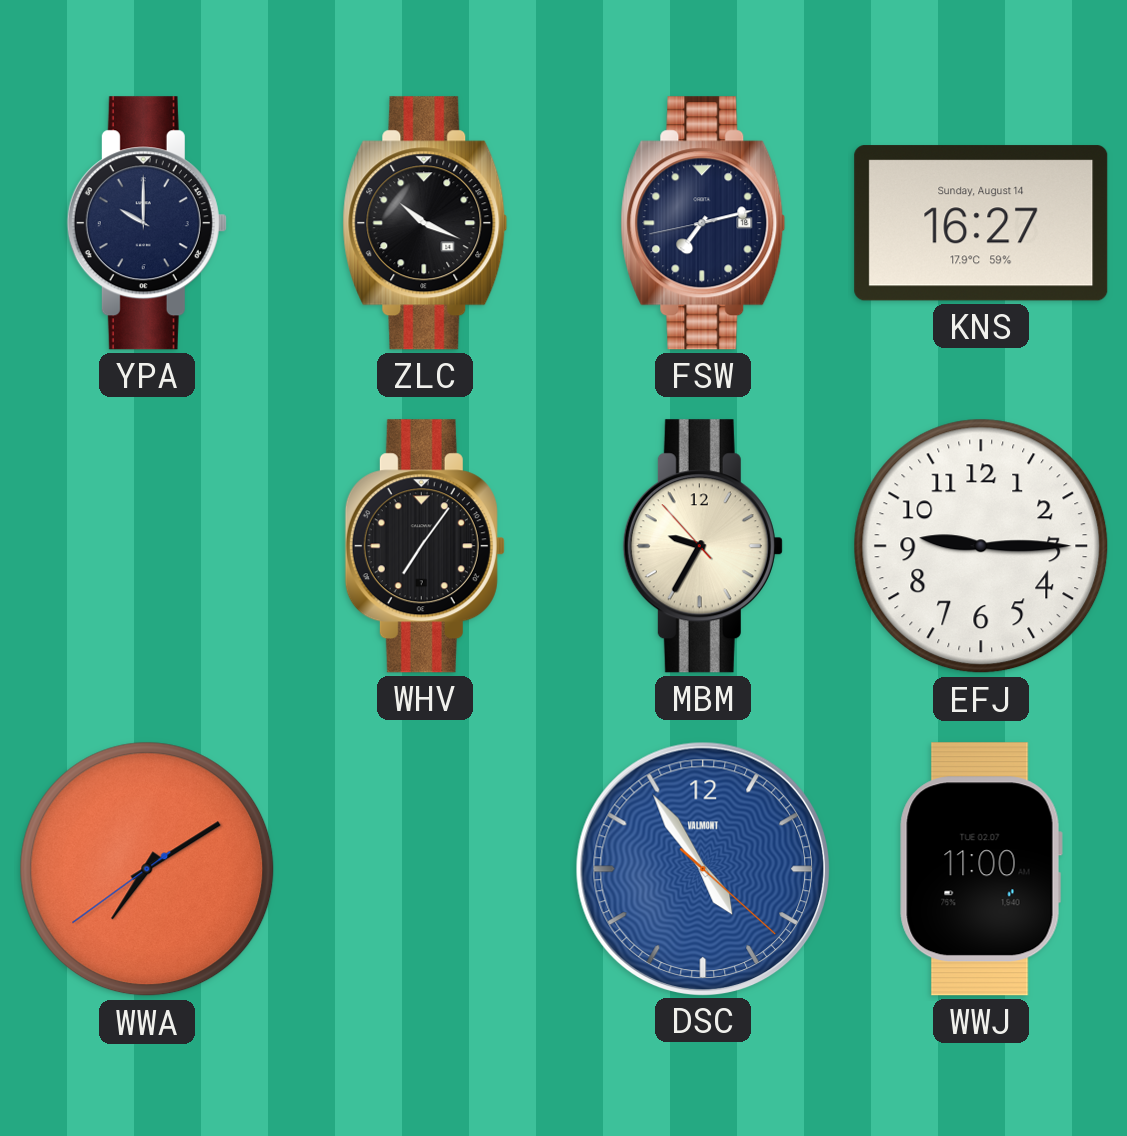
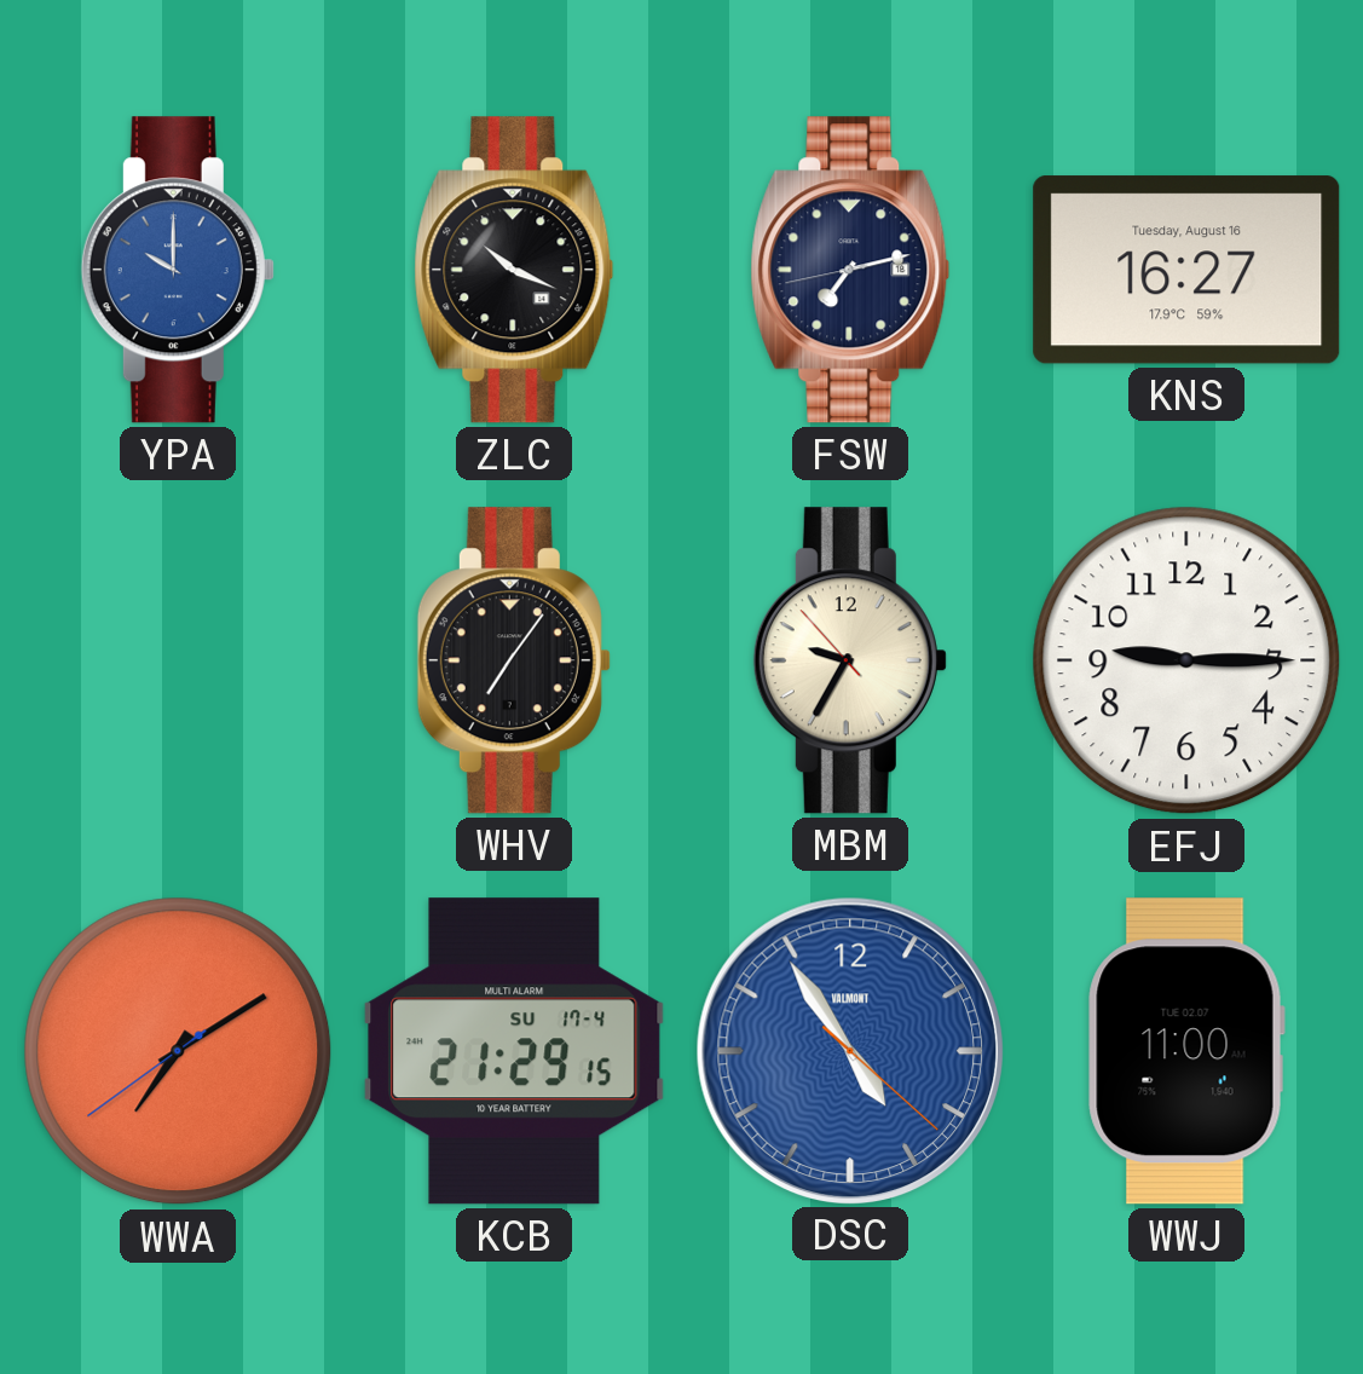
YPA dial: navy -> blue
KNS date: Sunday, August 14 -> Tuesday, August 16
KCB: none -> 21:29
